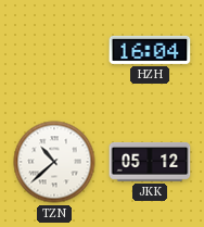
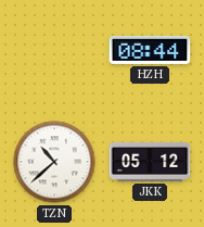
HZH: 16:04 -> 08:44
